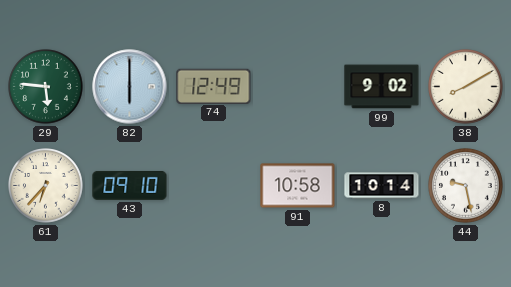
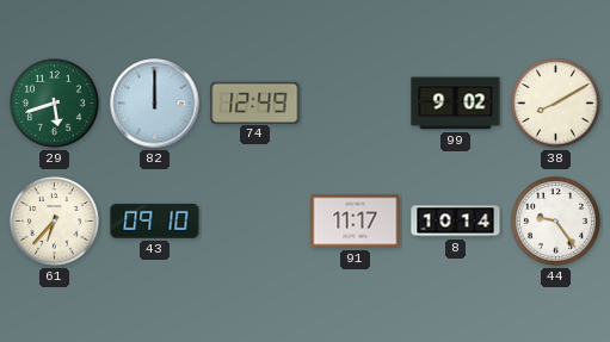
29: 5:46 -> 5:42
82: 6:00 -> 12:00
91: 10:58 -> 11:17
44: 9:28 -> 9:24
